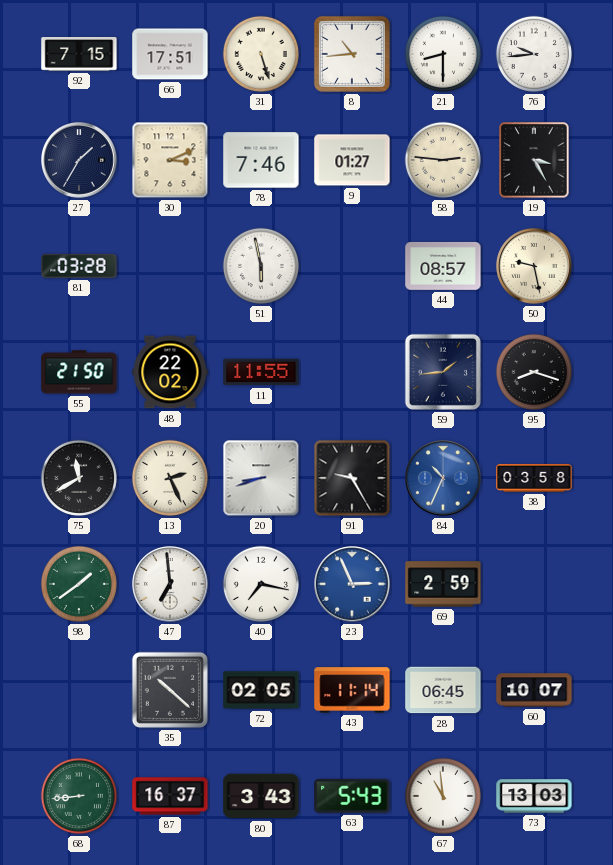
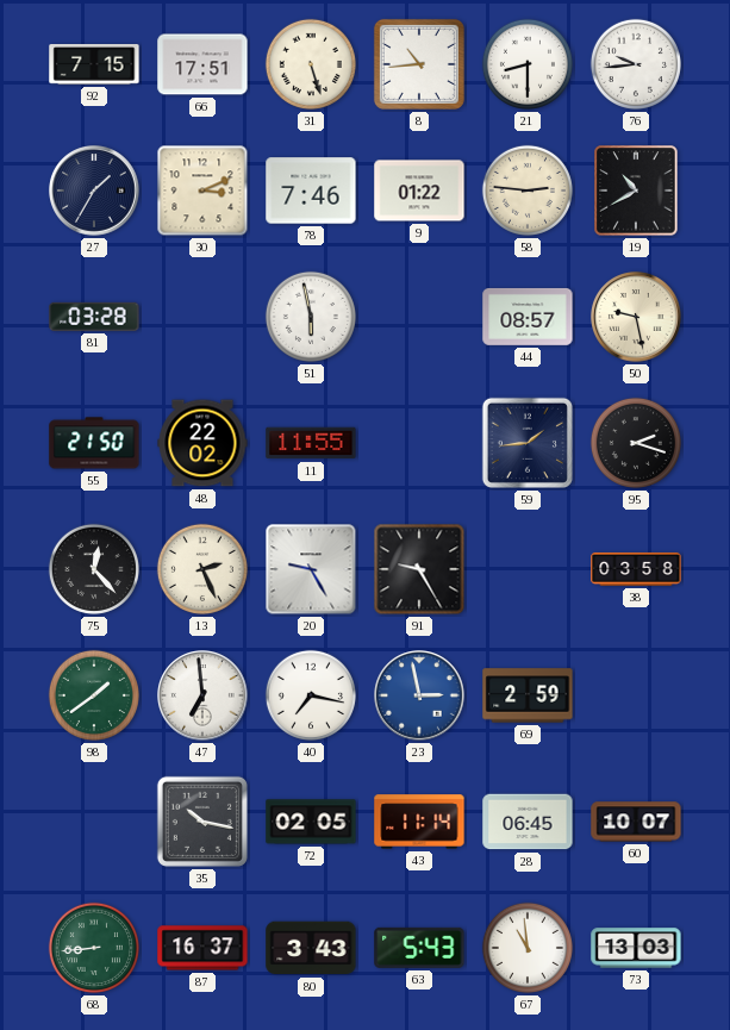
9: 01:27 -> 01:22
19: 3:25 -> 10:40
95: 8:18 -> 2:18
75: 11:40 -> 12:23
20: 8:42 -> 9:25
84: 10:34 -> none
23: 2:56 -> 2:58
35: 10:22 -> 10:17
